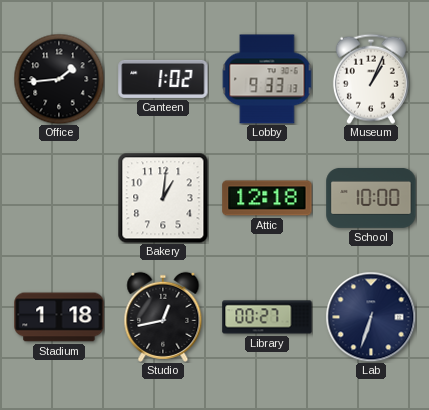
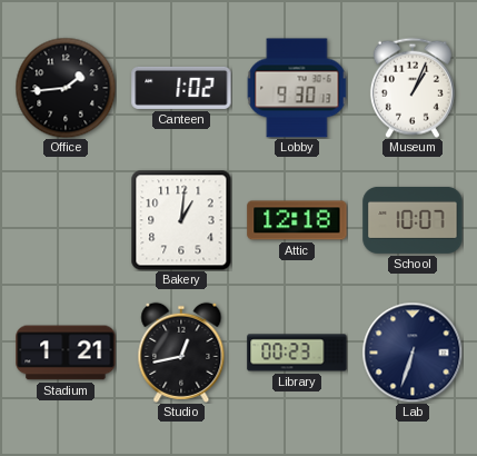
Lobby: 9:33 -> 9:30
School: 10:00 -> 10:07
Stadium: 1:18 -> 1:21
Library: 00:27 -> 00:23
